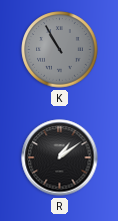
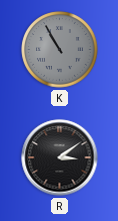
R: 1:09 -> 3:09
